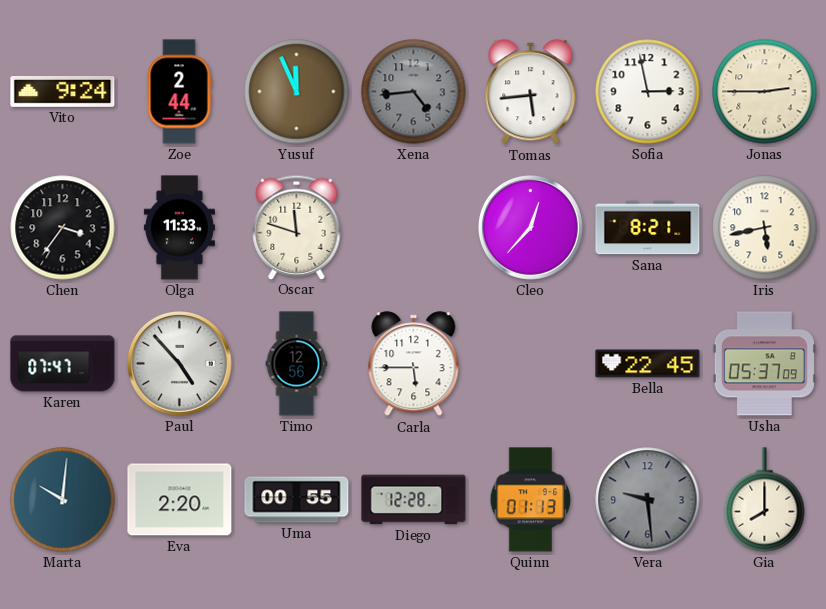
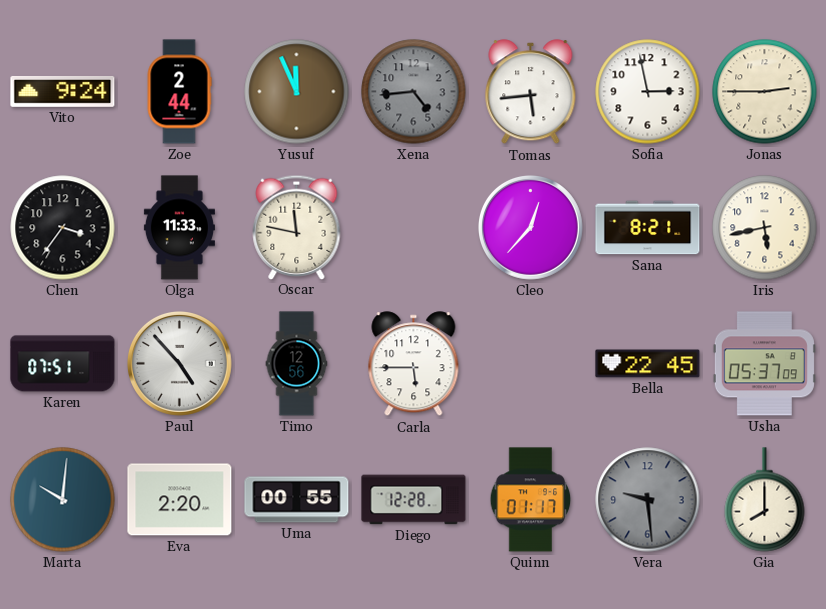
Oscar: 11:48 -> 11:47
Karen: 07:47 -> 07:51
Quinn: 01:13 -> 01:17
